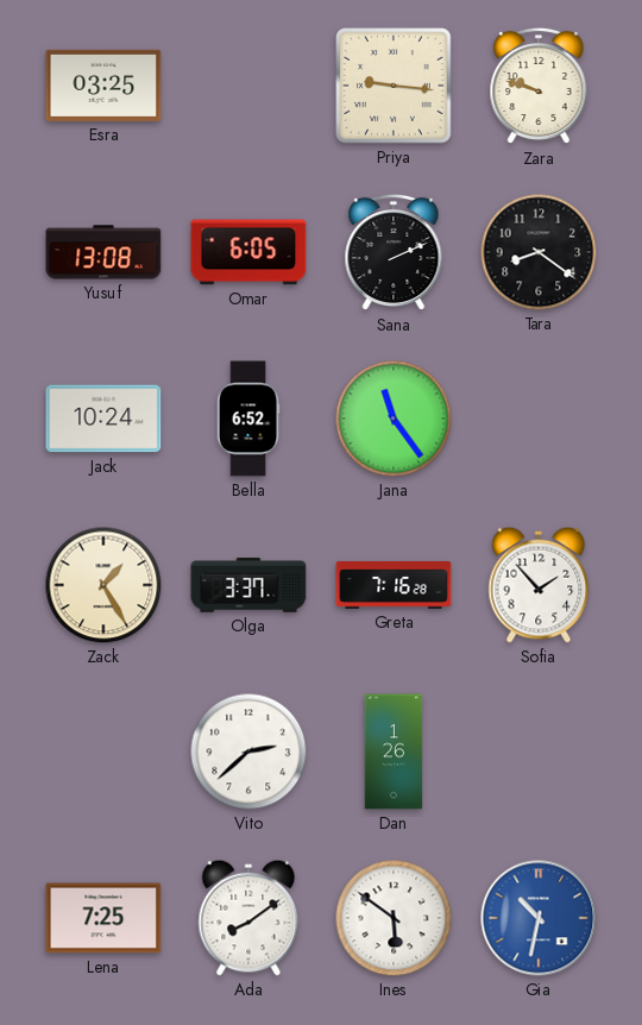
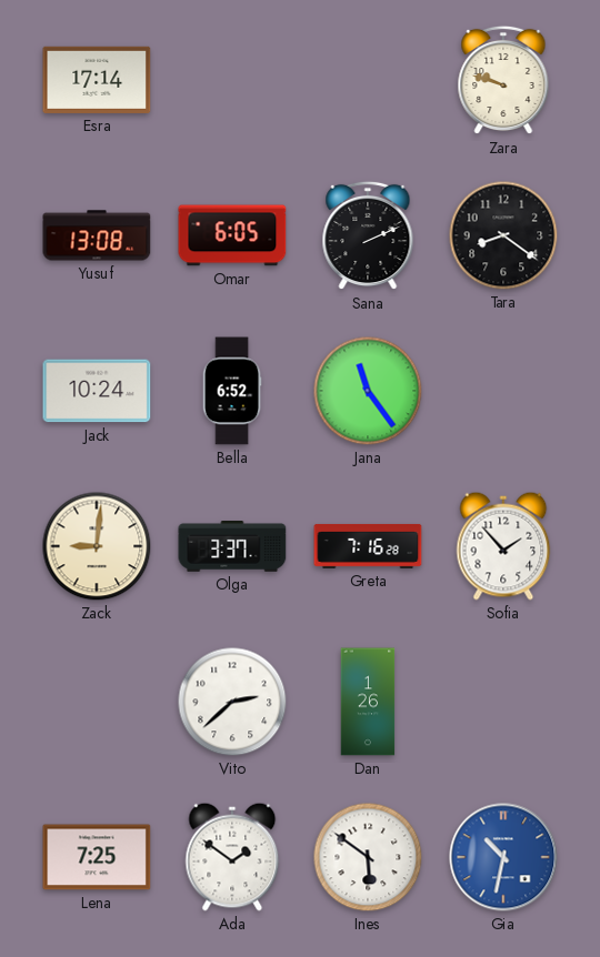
Esra: 03:25 -> 17:14
Priya: 9:16 -> none
Zack: 1:25 -> 9:01
Ada: 8:09 -> 1:51
